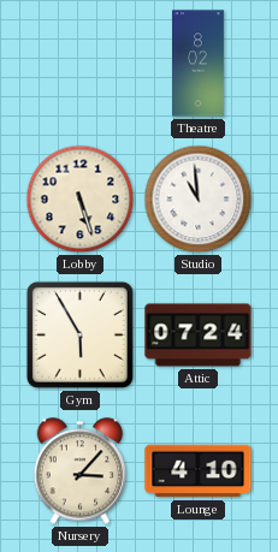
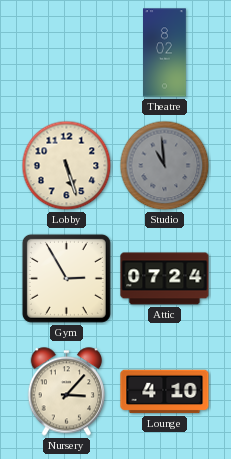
Studio dial: white -> grey
Gym: 5:55 -> 2:55
